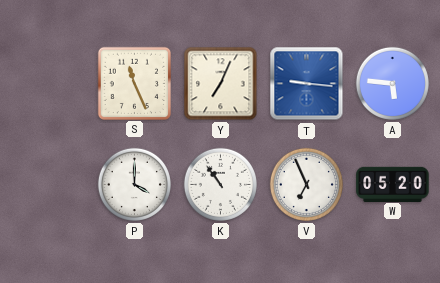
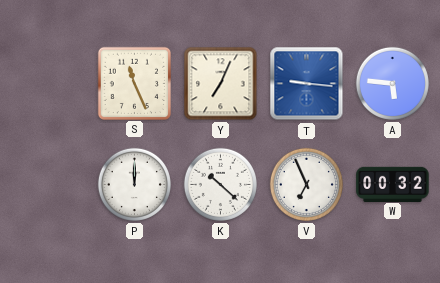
P: 4:00 -> 12:00
K: 10:54 -> 10:22
W: 05:20 -> 00:32
